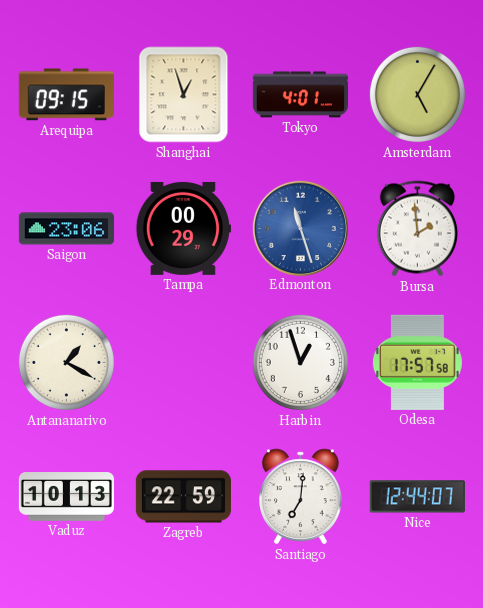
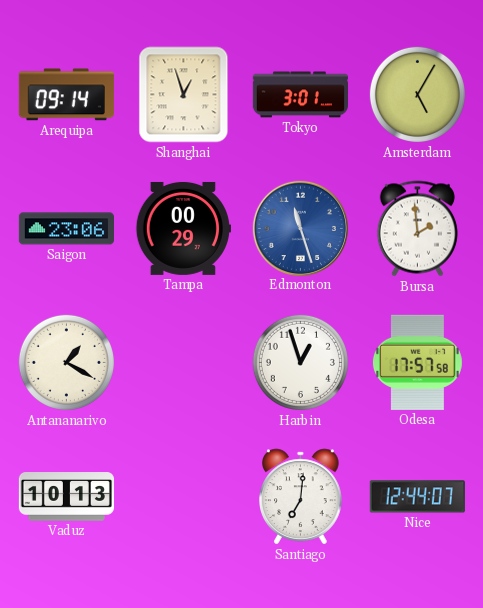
Arequipa: 09:15 -> 09:14
Tokyo: 4:01 -> 3:01
Zagreb: 22:59 -> none
